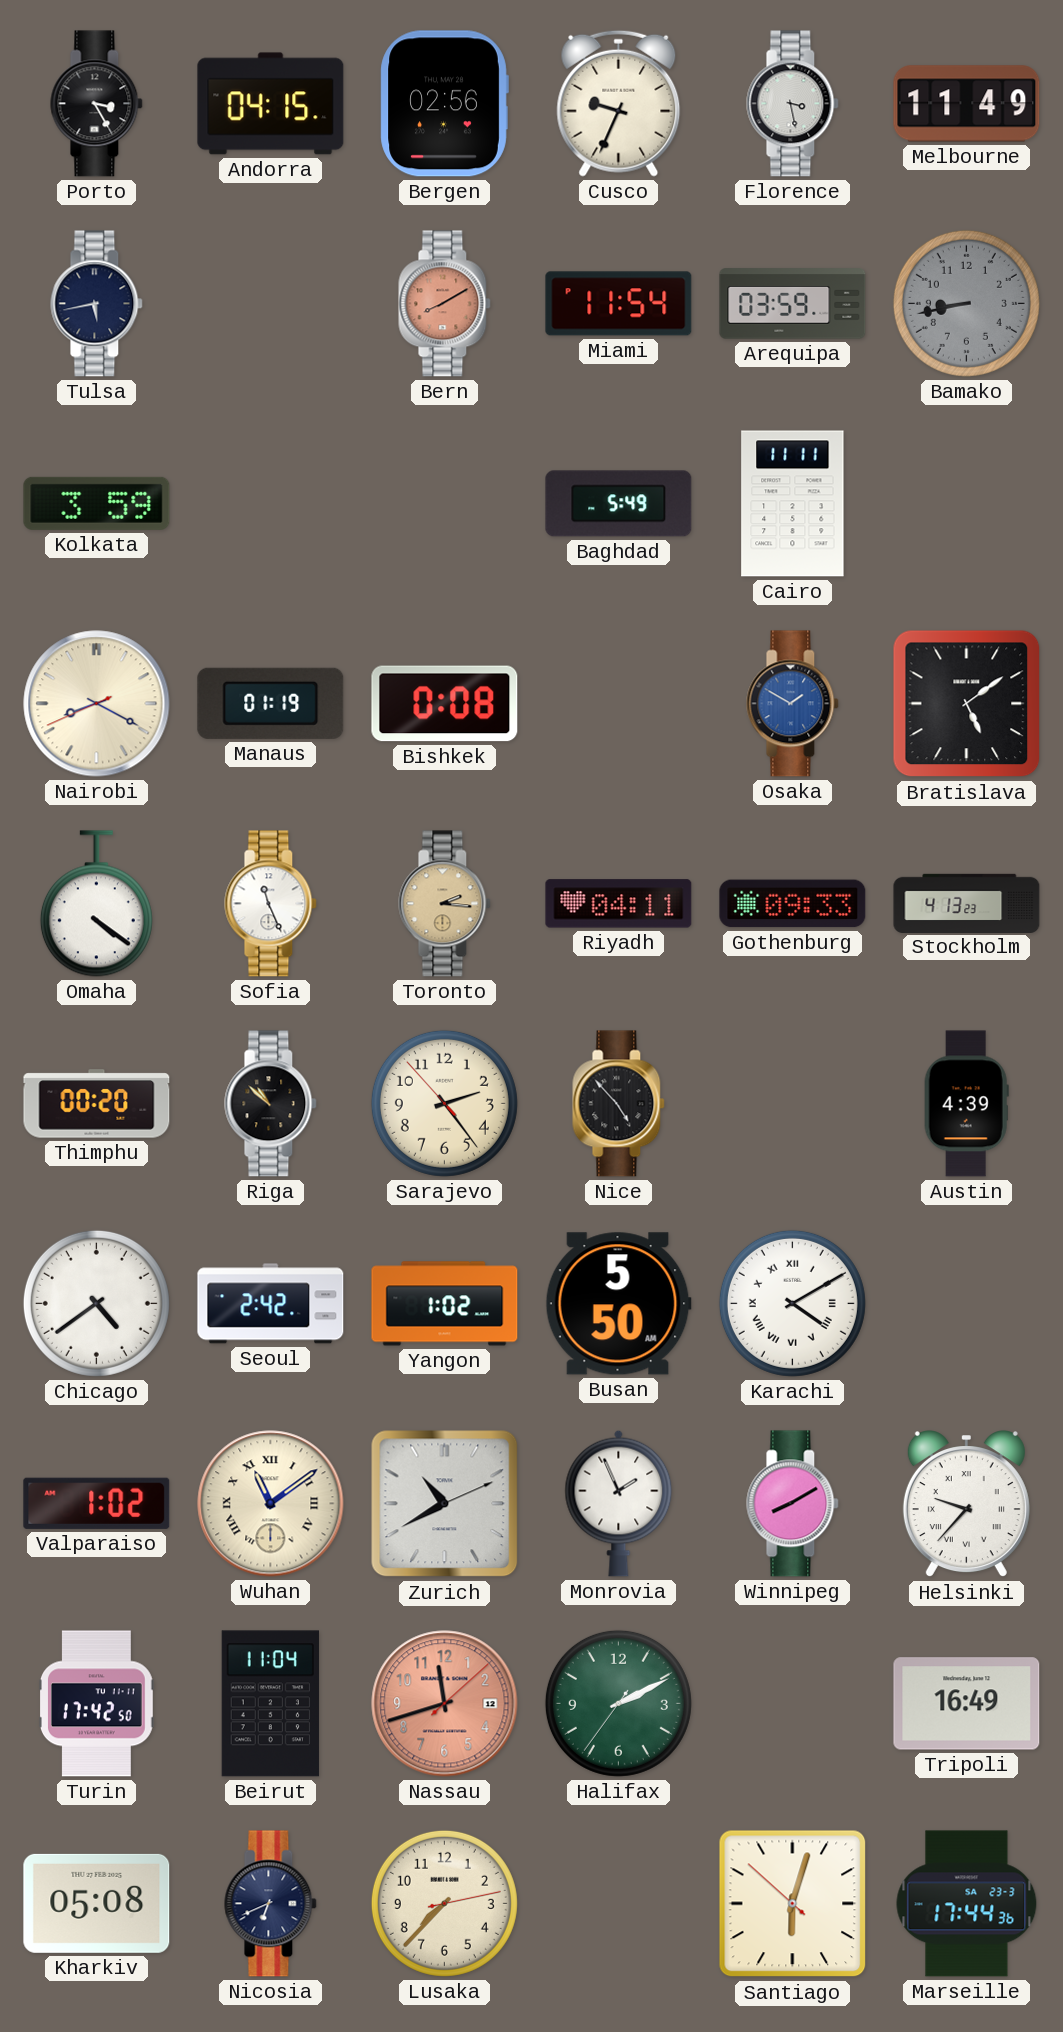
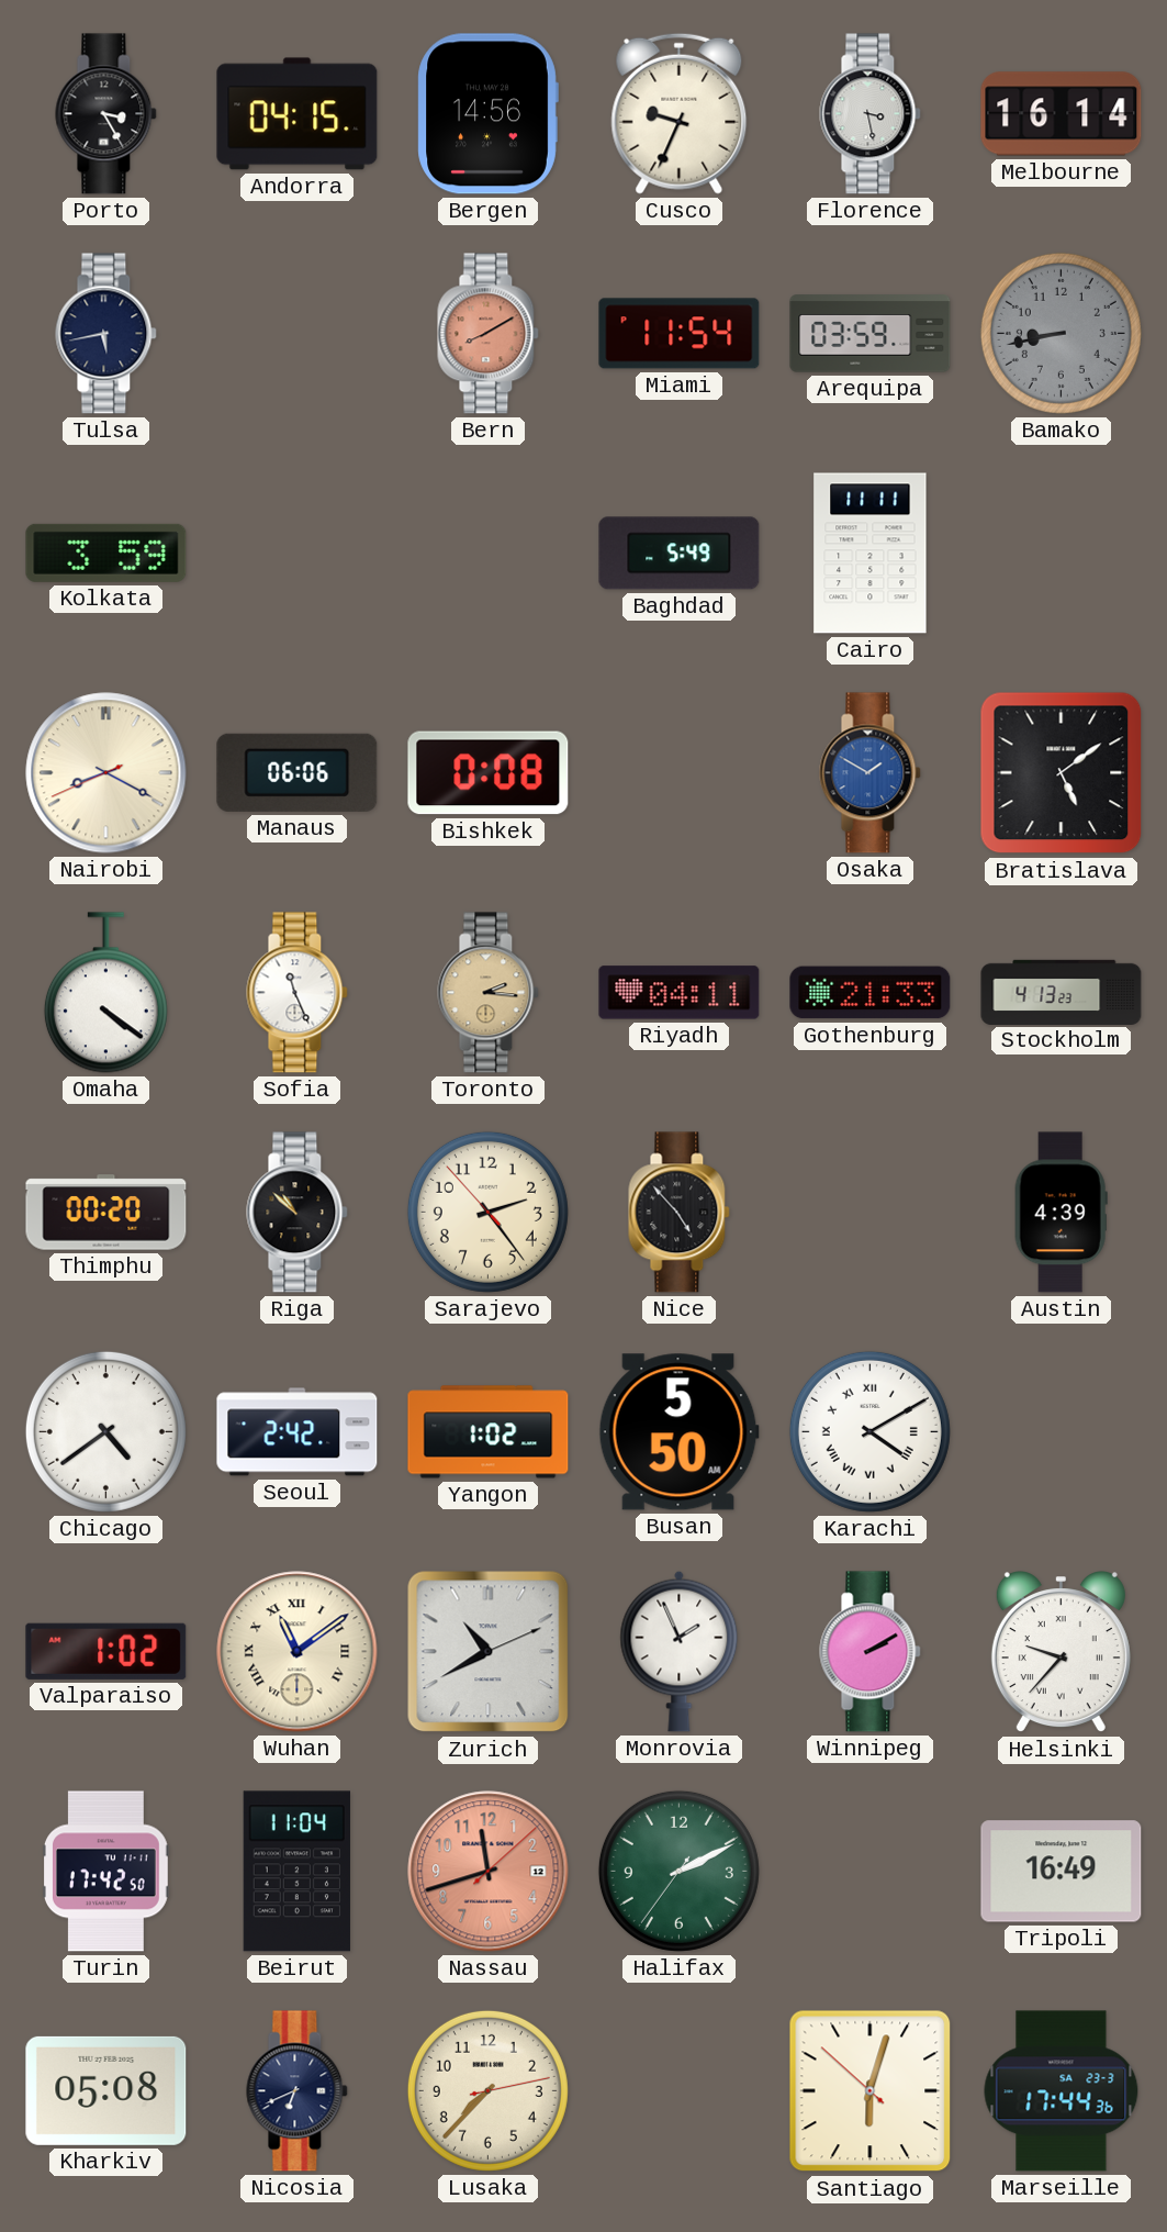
Bergen: 02:56 -> 14:56
Melbourne: 11:49 -> 16:14
Manaus: 01:19 -> 06:06
Gothenburg: 09:33 -> 21:33
Winnipeg: 8:10 -> 2:10
